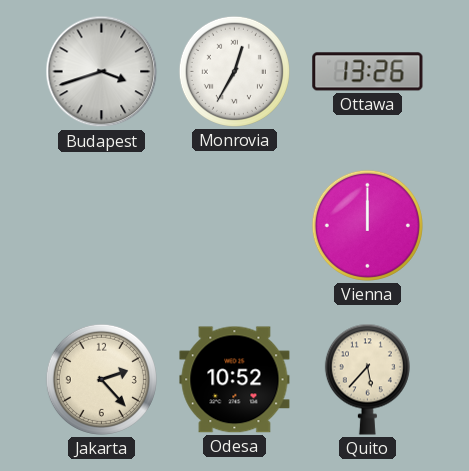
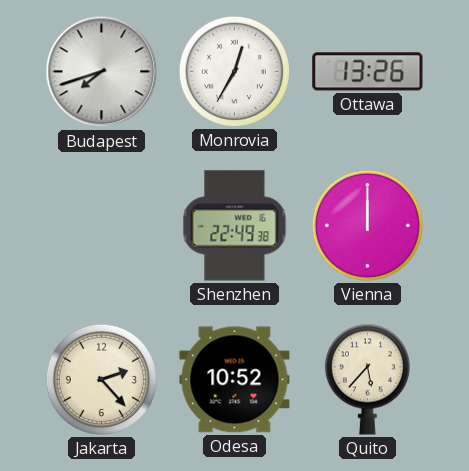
Budapest: 3:42 -> 7:42
Shenzhen: none -> 22:49
